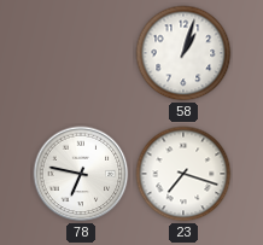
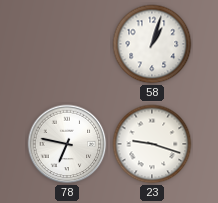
23: 7:18 -> 9:18
